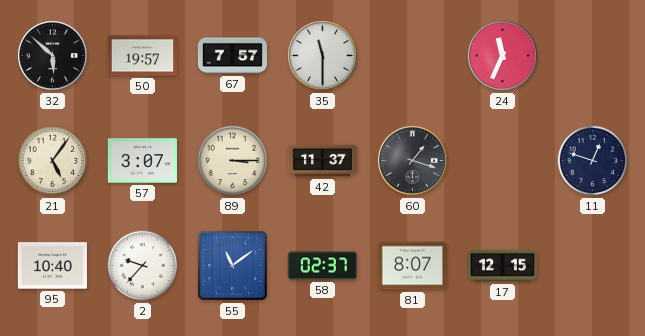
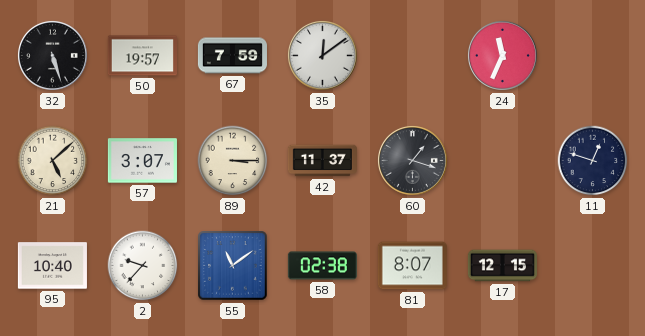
32: 5:52 -> 5:27
67: 7:57 -> 7:59
35: 11:30 -> 12:09
21: 5:06 -> 5:08
58: 02:37 -> 02:38
